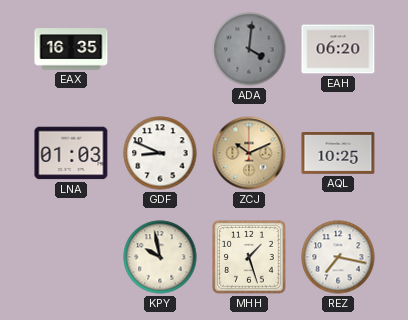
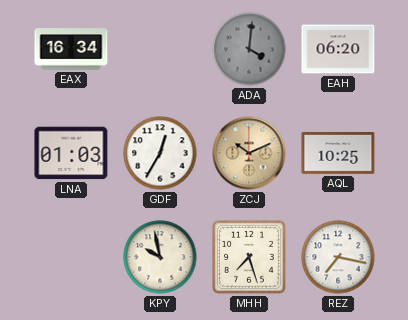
EAX: 16:35 -> 16:34
GDF: 8:49 -> 12:35
MHH: 1:27 -> 7:27
